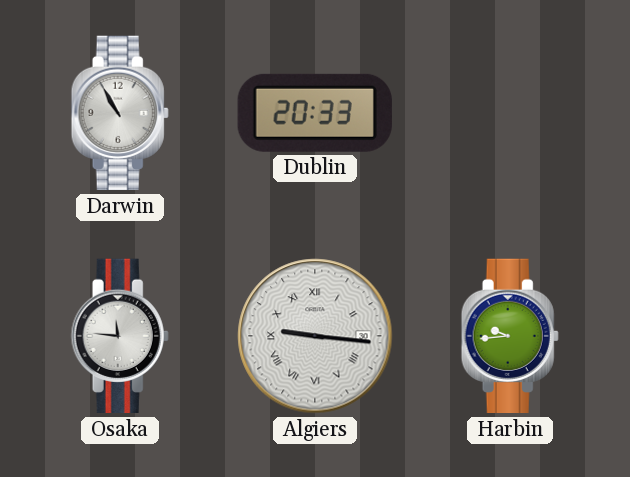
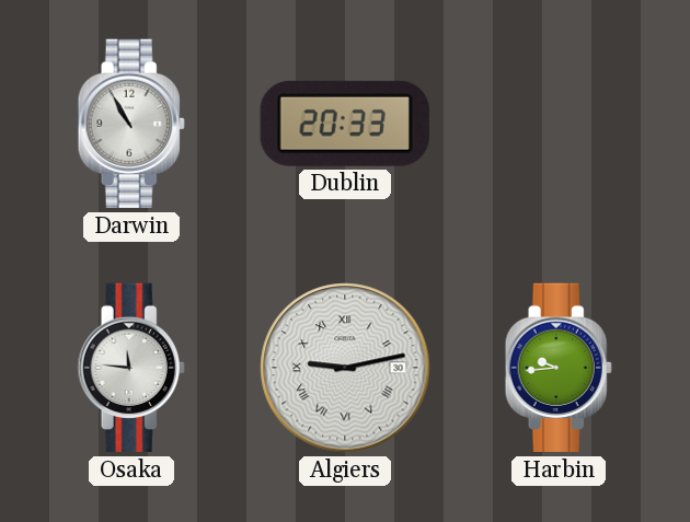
Algiers: 9:16 -> 9:13
